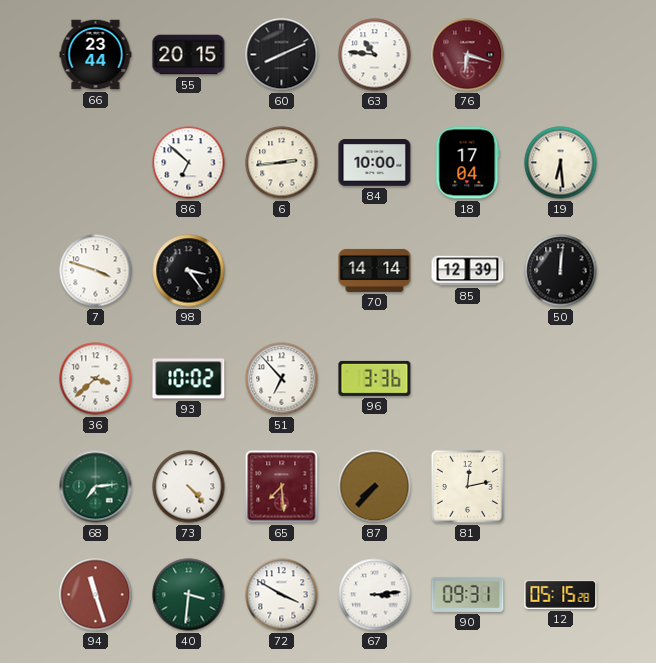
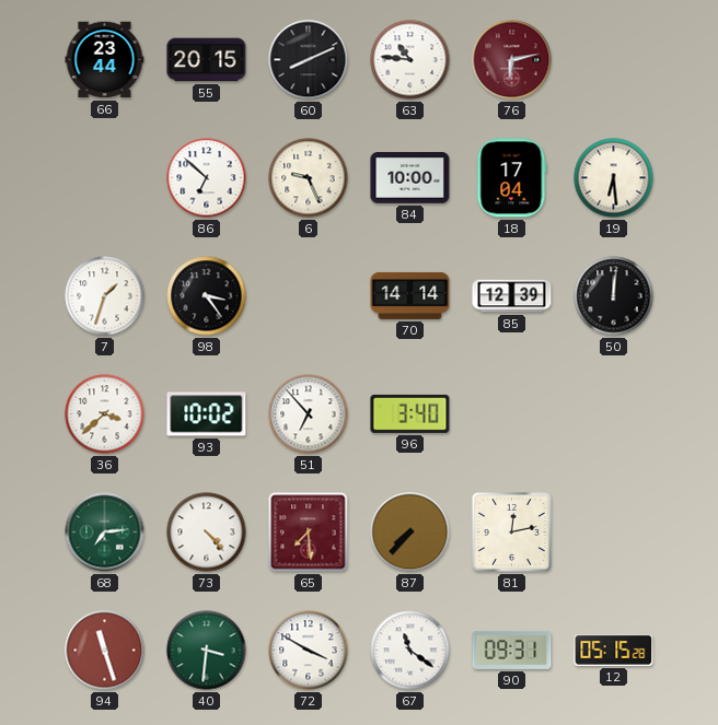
76: 6:18 -> 6:13
6: 2:44 -> 9:26
7: 3:48 -> 1:33
96: 3:36 -> 3:40
67: 3:14 -> 11:21
